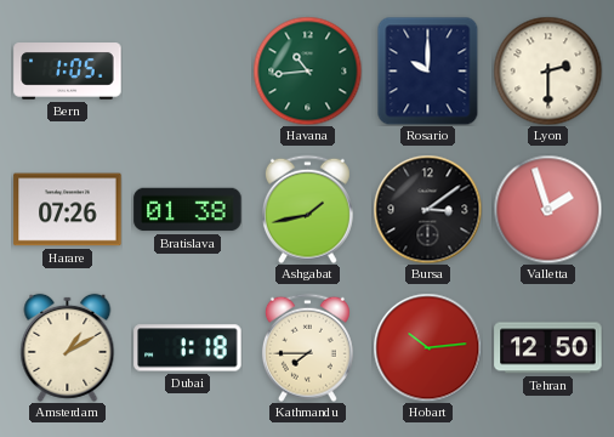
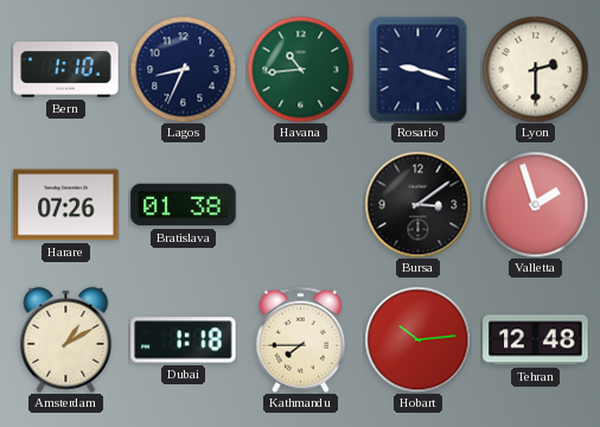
Bern: 1:05 -> 1:10
Lagos: none -> 8:34
Rosario: 10:00 -> 9:18
Ashgabat: 1:43 -> none
Tehran: 12:50 -> 12:48
